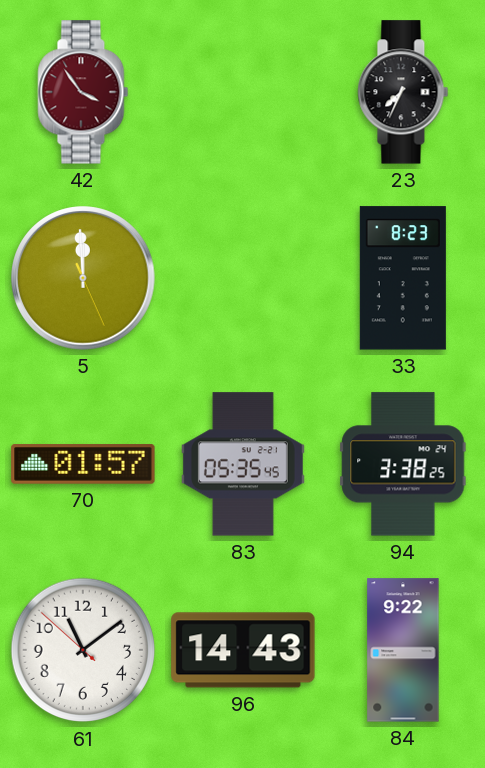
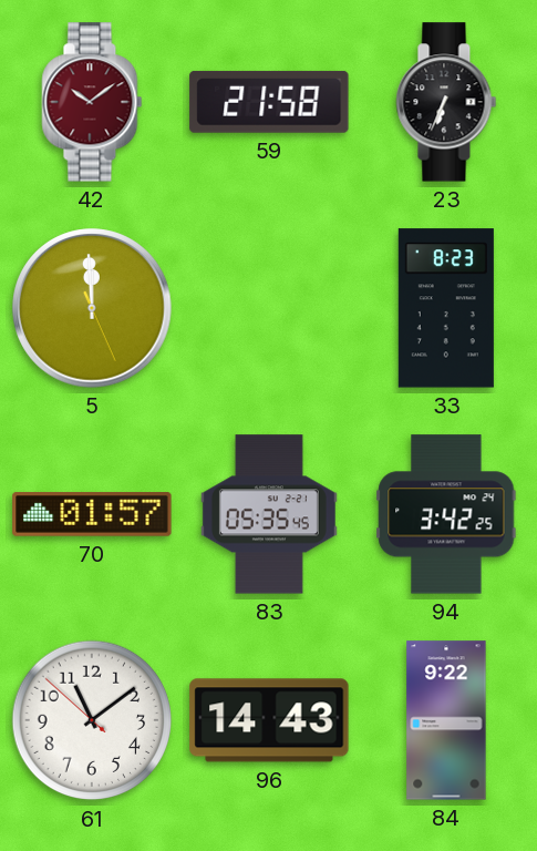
42: 3:54 -> 10:09
59: none -> 21:58
23: 7:34 -> 6:34
94: 3:38 -> 3:42
